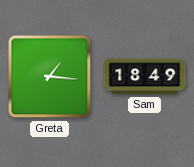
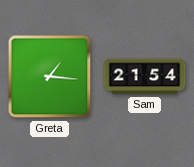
Sam: 18:49 -> 21:54
